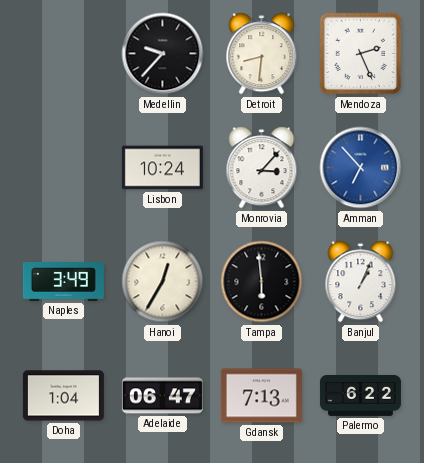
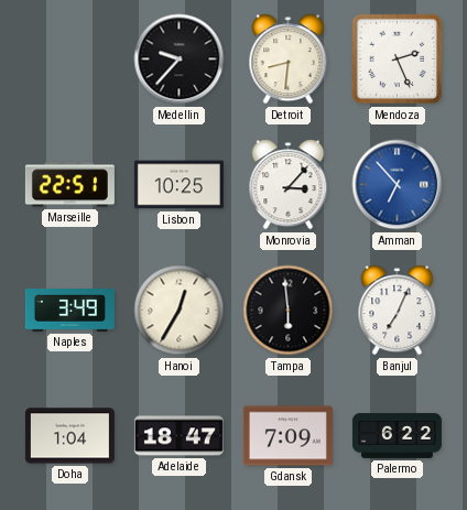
Marseille: none -> 22:51
Lisbon: 10:24 -> 10:25
Banjul: 1:04 -> 7:04
Adelaide: 06:47 -> 18:47
Gdansk: 7:13 -> 7:09
